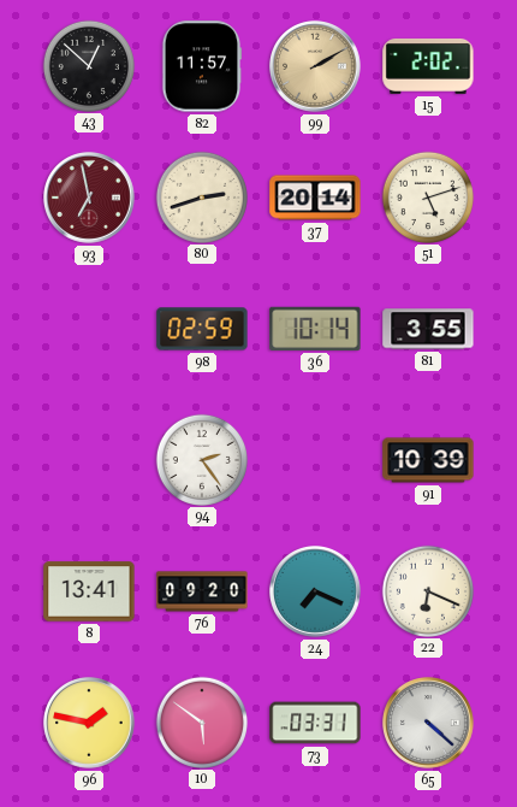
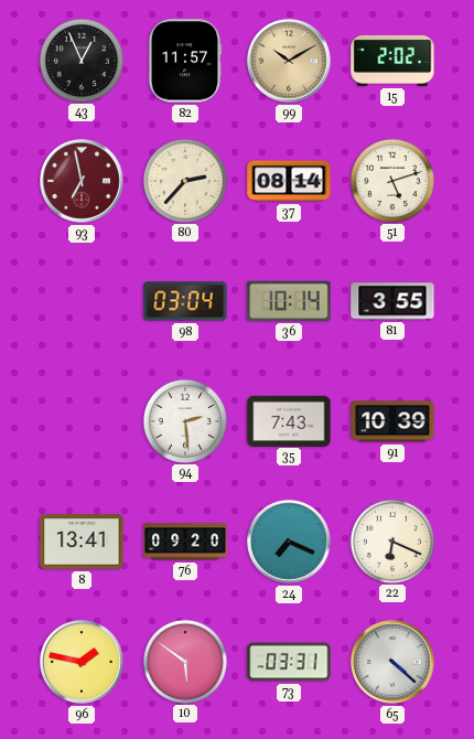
43: 12:52 -> 12:56
99: 2:10 -> 10:10
80: 2:42 -> 2:37
37: 20:14 -> 08:14
98: 02:59 -> 03:04
94: 2:24 -> 2:29
35: none -> 7:43
